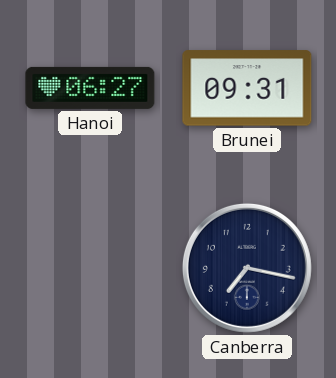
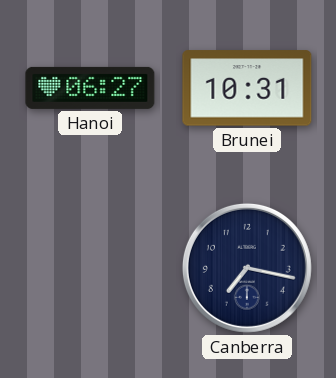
Brunei: 09:31 -> 10:31
